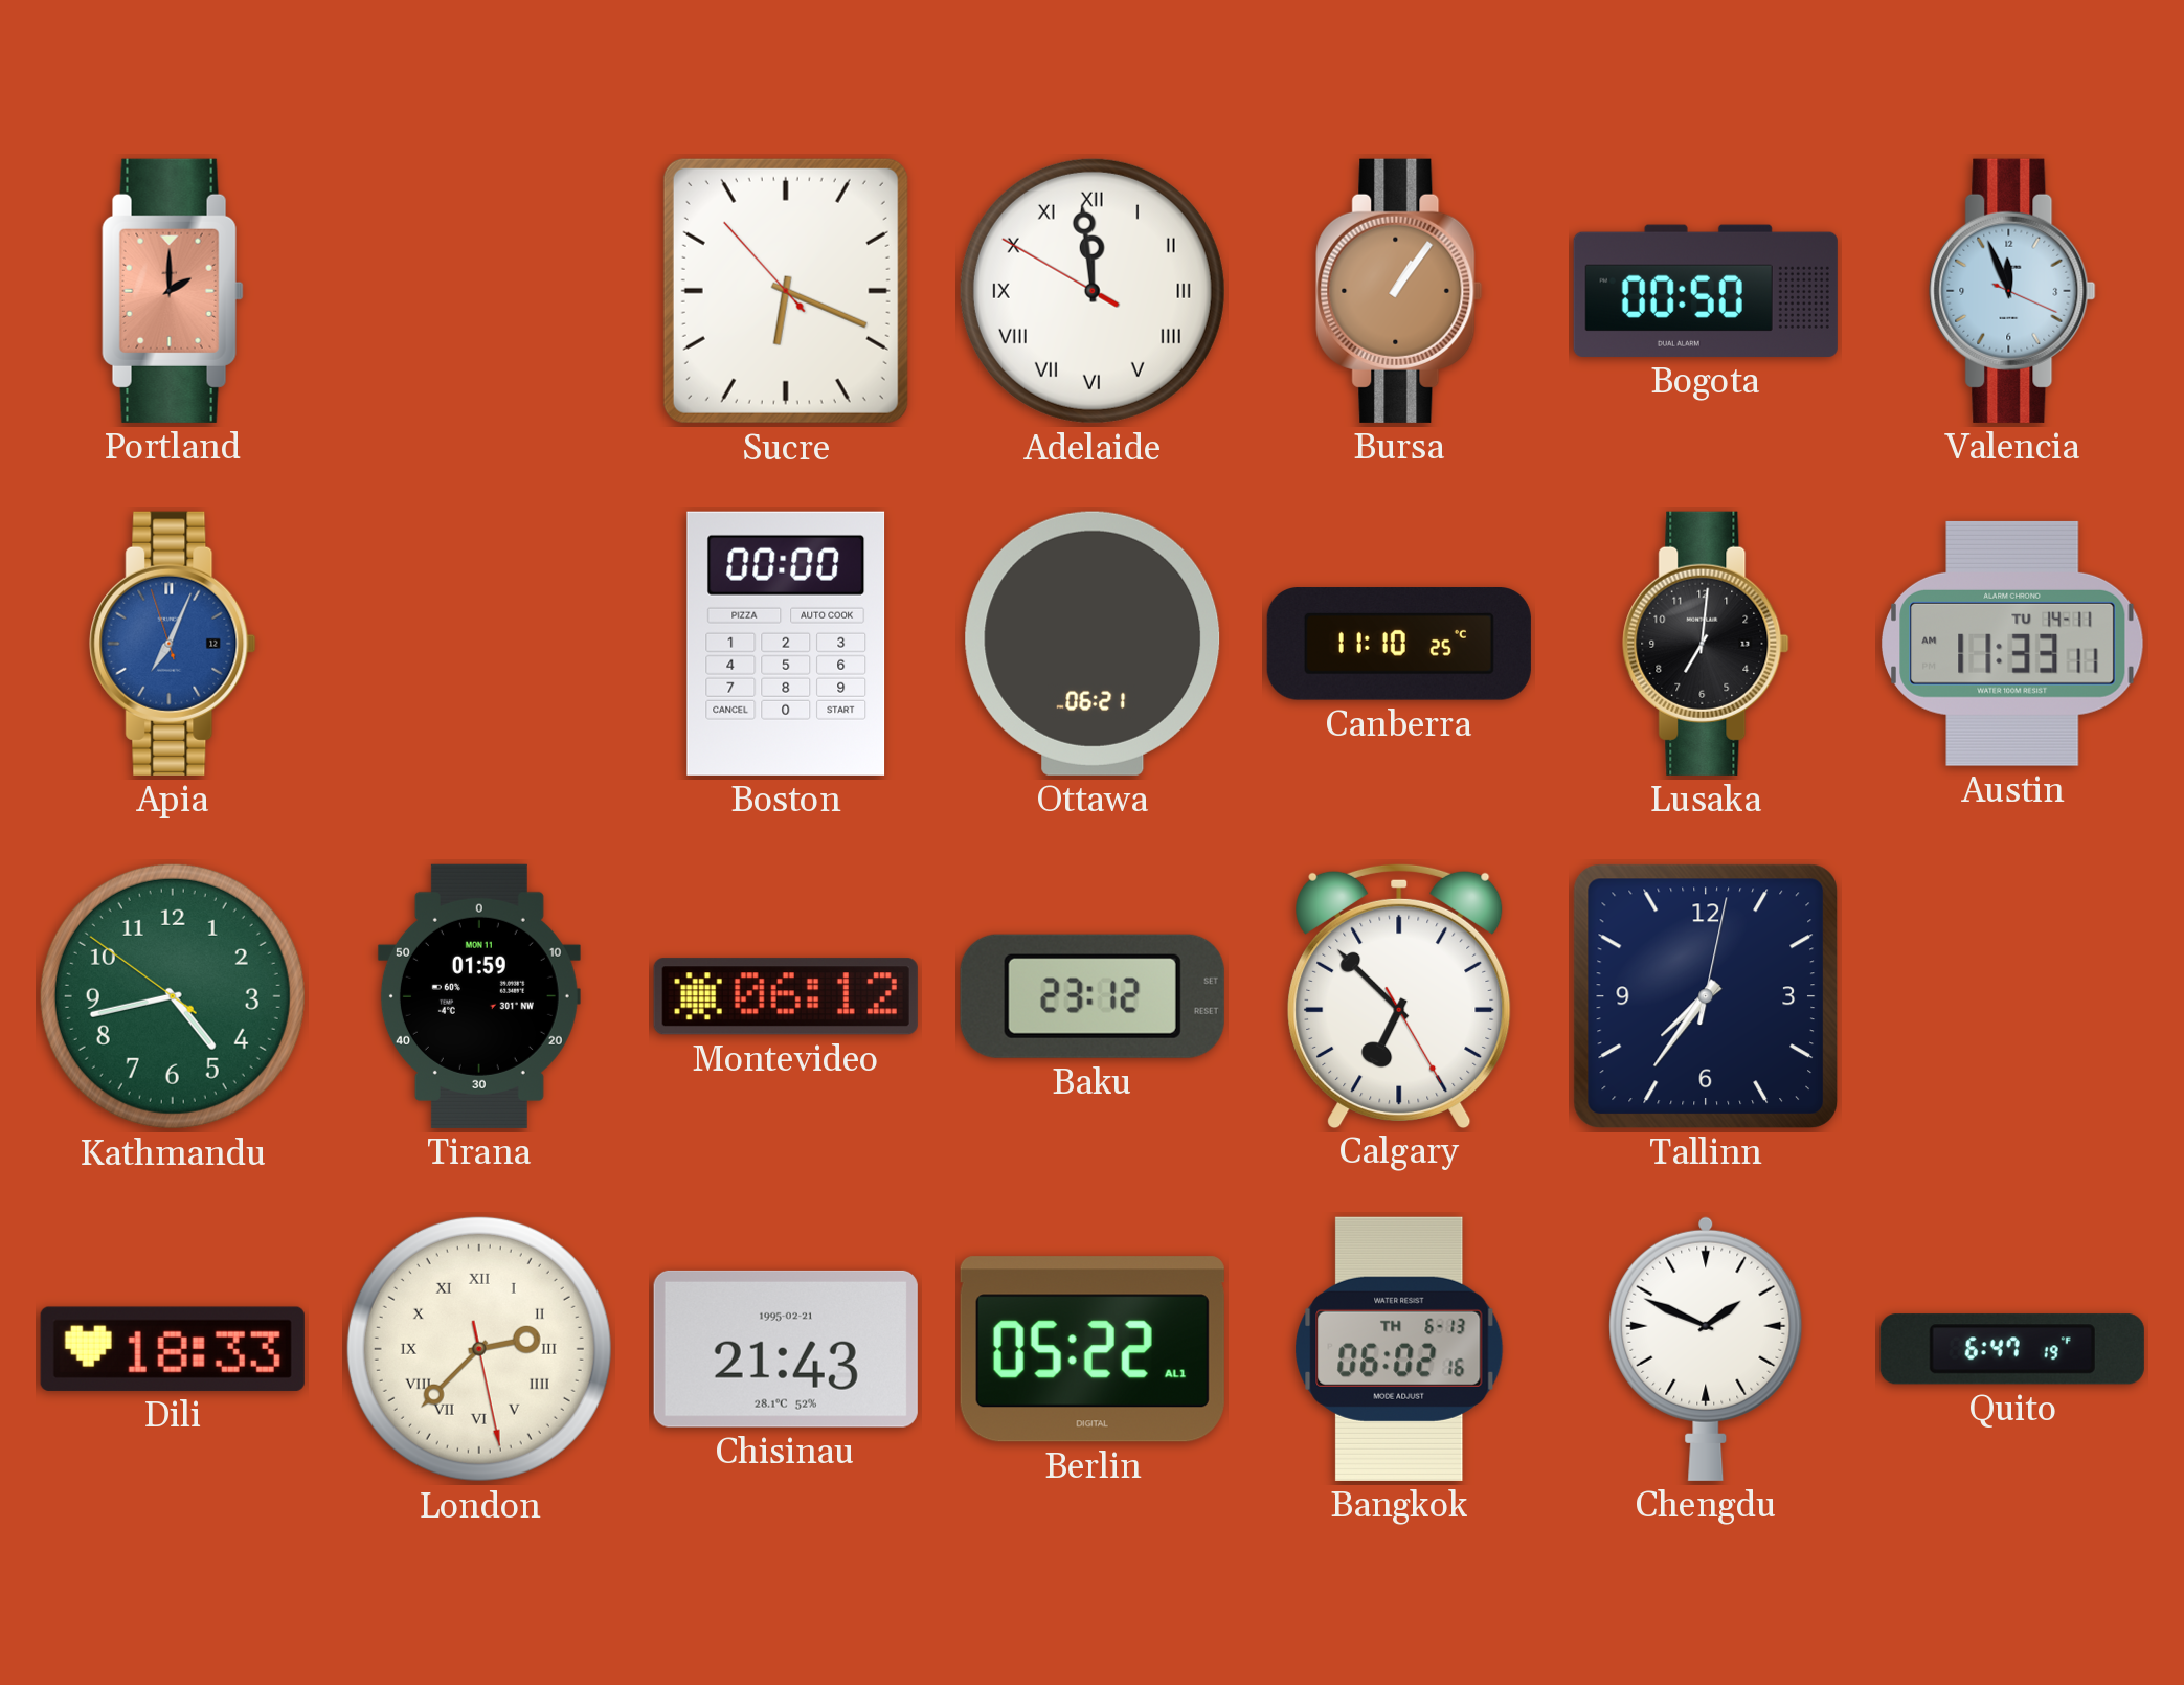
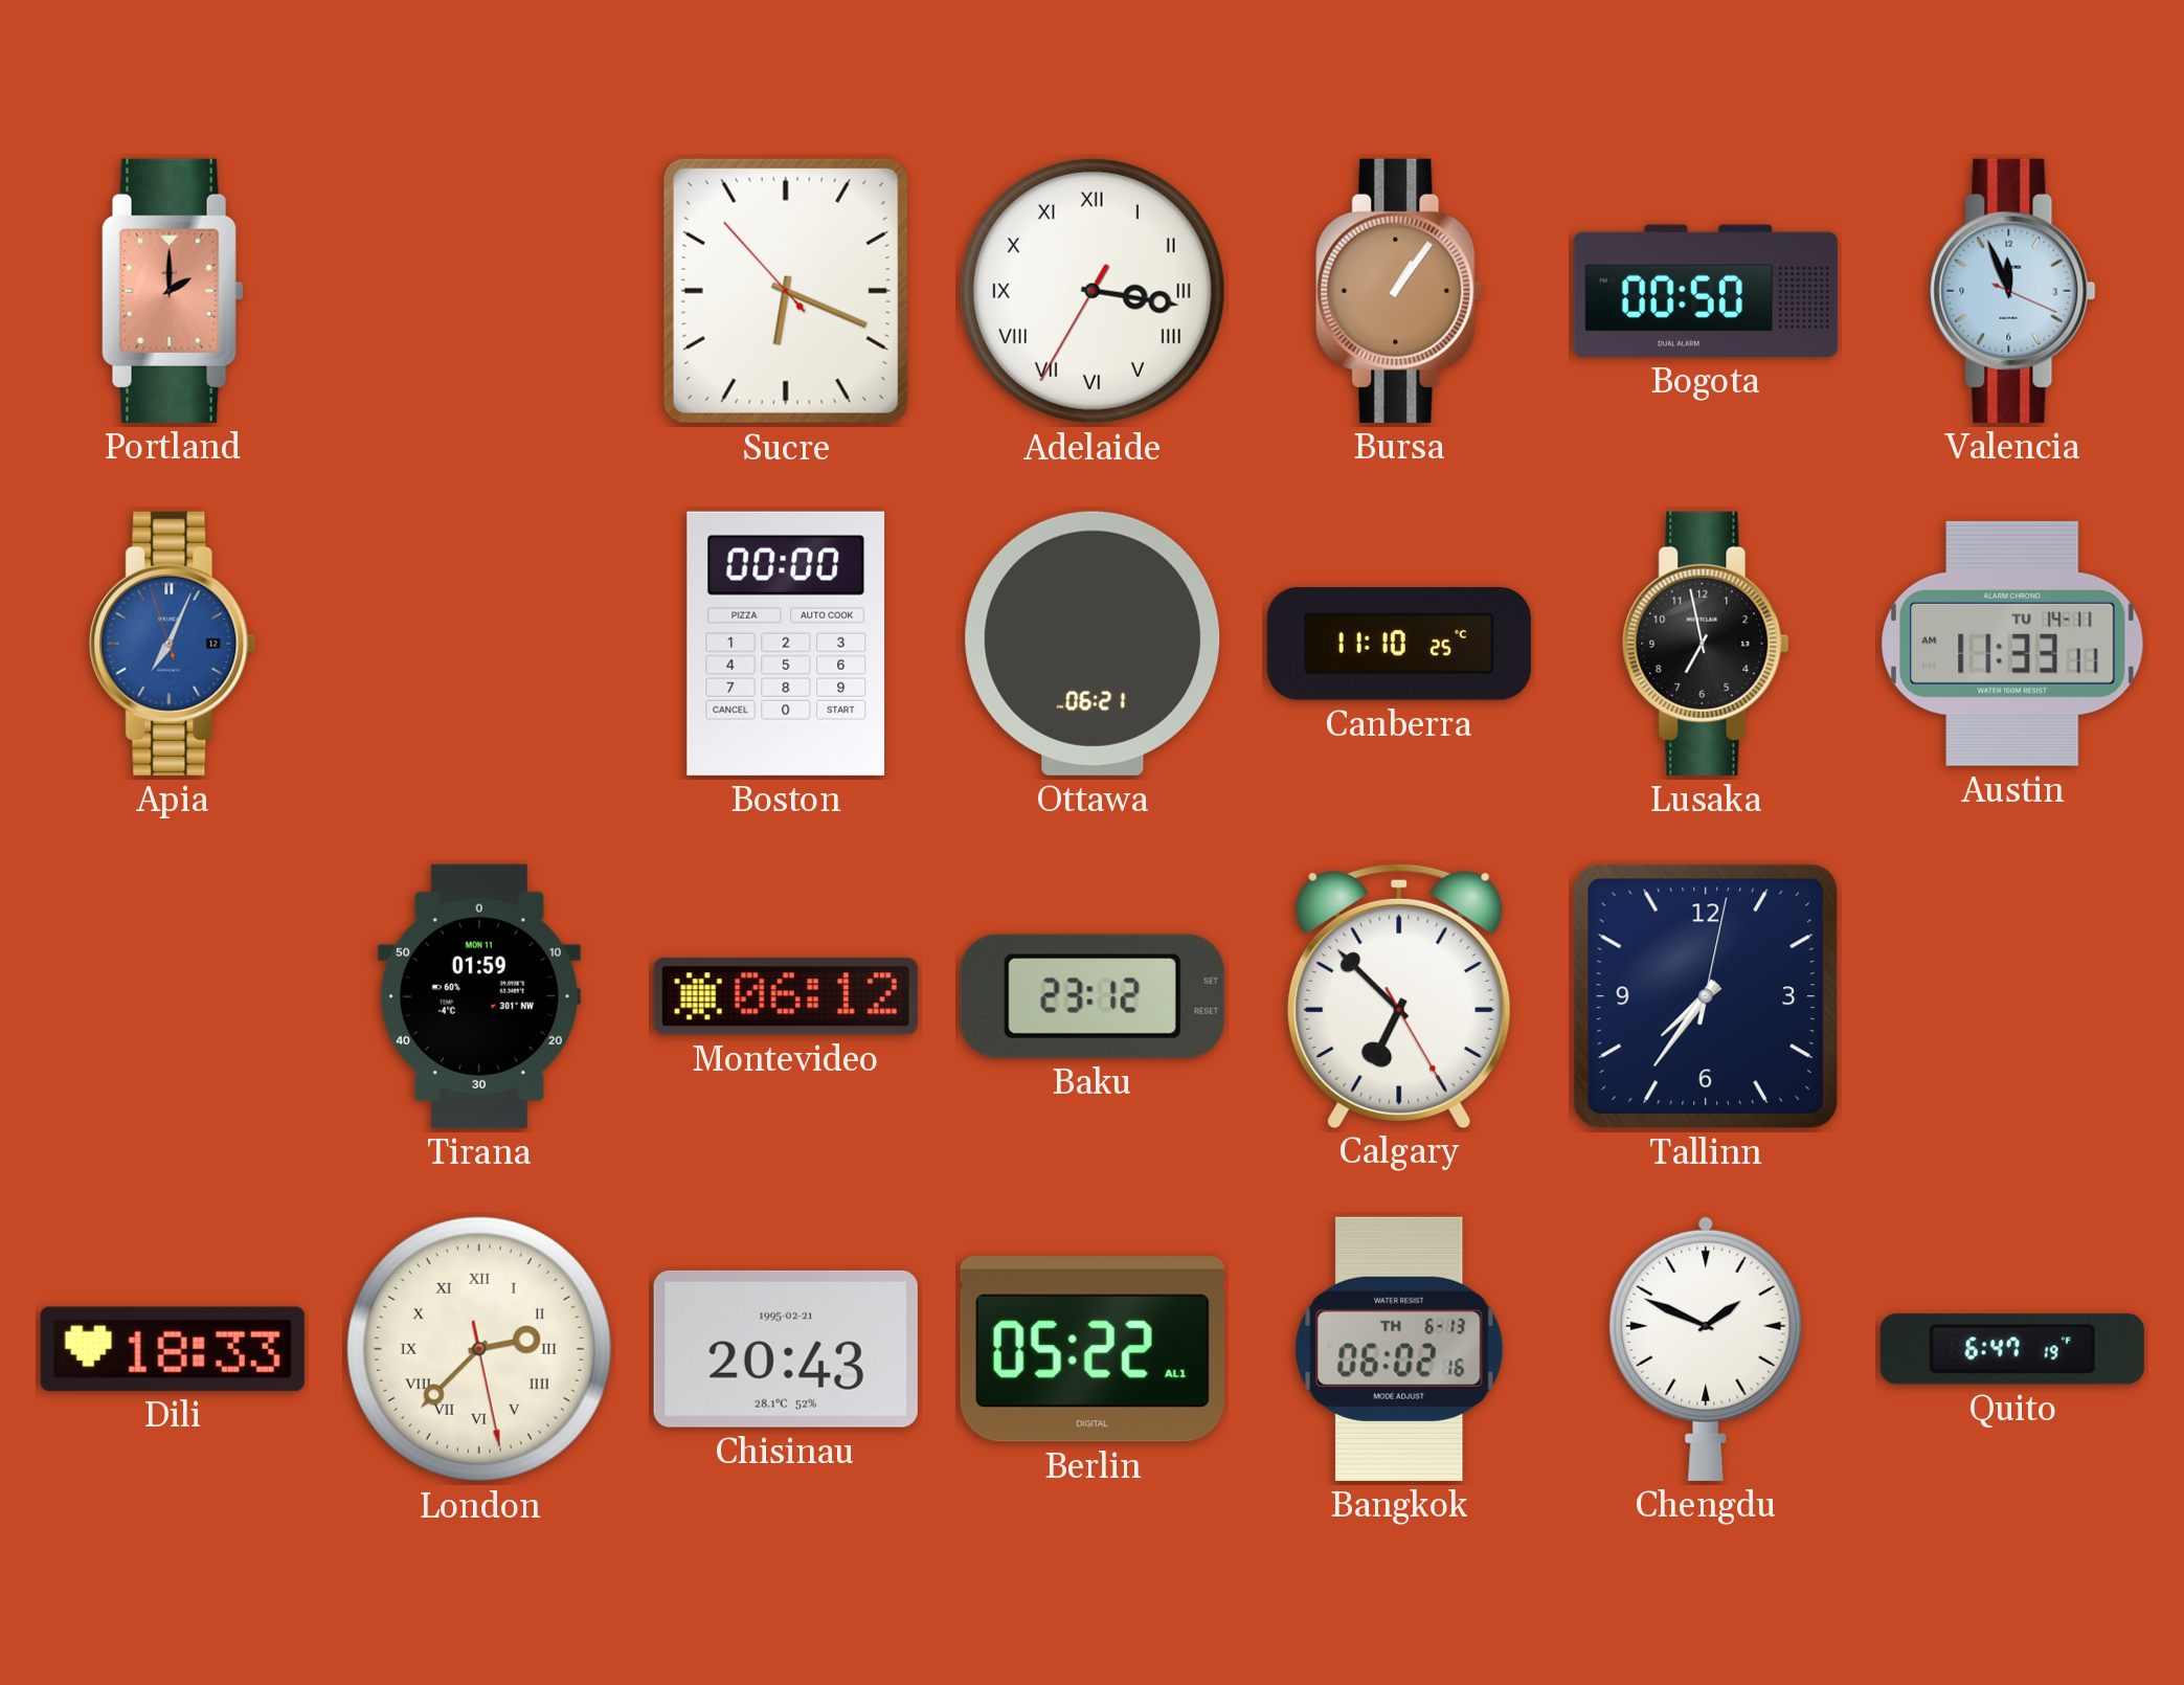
Adelaide: 11:58 -> 3:16
Lusaka: 7:01 -> 6:58
Kathmandu: 4:42 -> none
Chisinau: 21:43 -> 20:43
